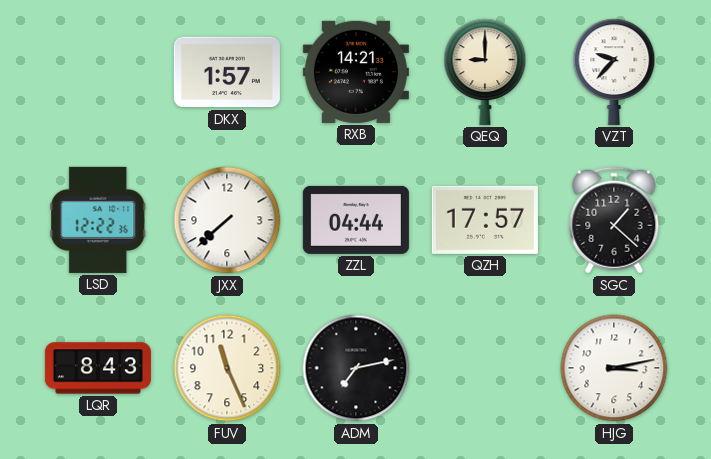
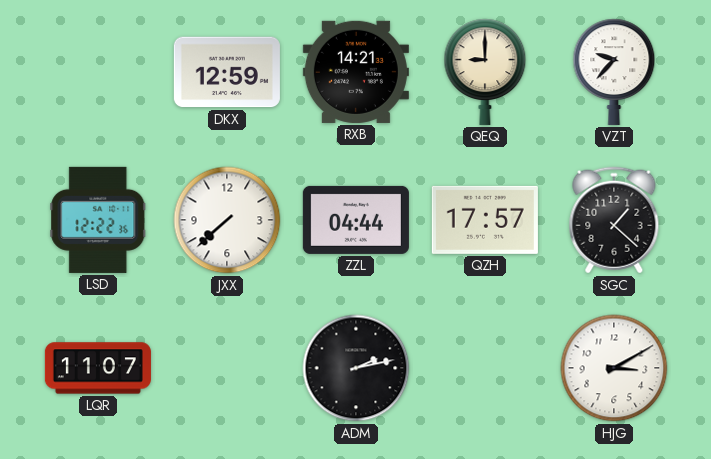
DKX: 1:57 -> 12:59
LQR: 8:43 -> 11:07
FUV: 11:26 -> none
ADM: 7:13 -> 2:13
HJG: 3:13 -> 3:10
